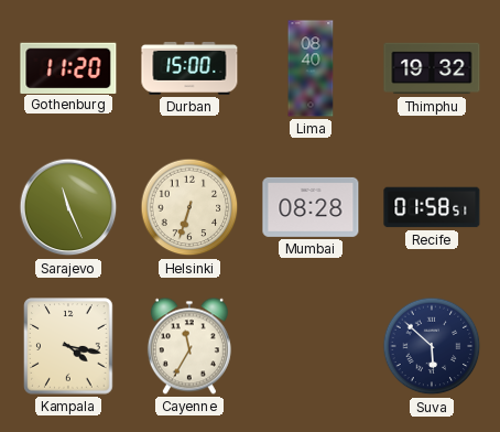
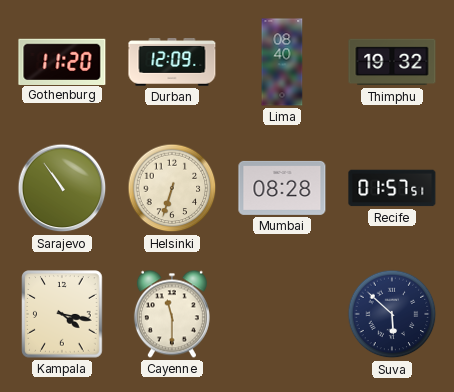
Durban: 15:00 -> 12:09
Sarajevo: 11:26 -> 10:54
Recife: 01:58 -> 01:57
Cayenne: 11:35 -> 11:30
